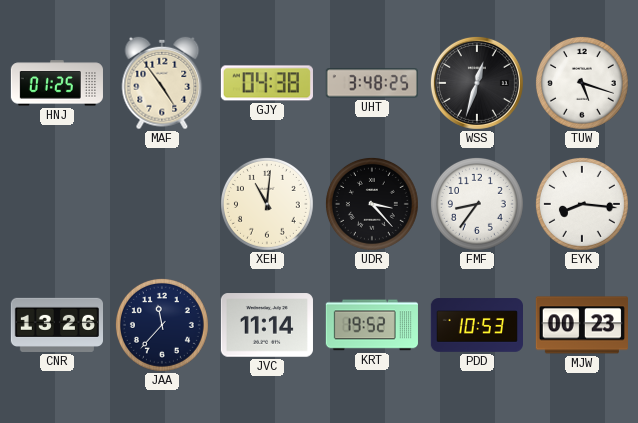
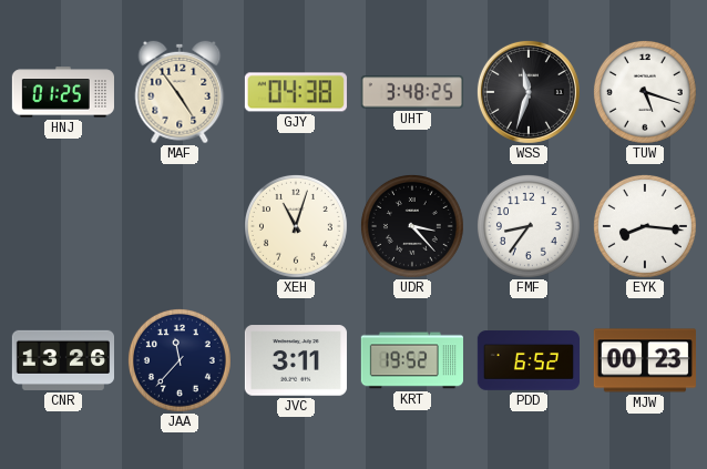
WSS: 12:33 -> 11:33
XEH: 11:01 -> 11:03
JVC: 11:14 -> 3:11
PDD: 10:53 -> 6:52
